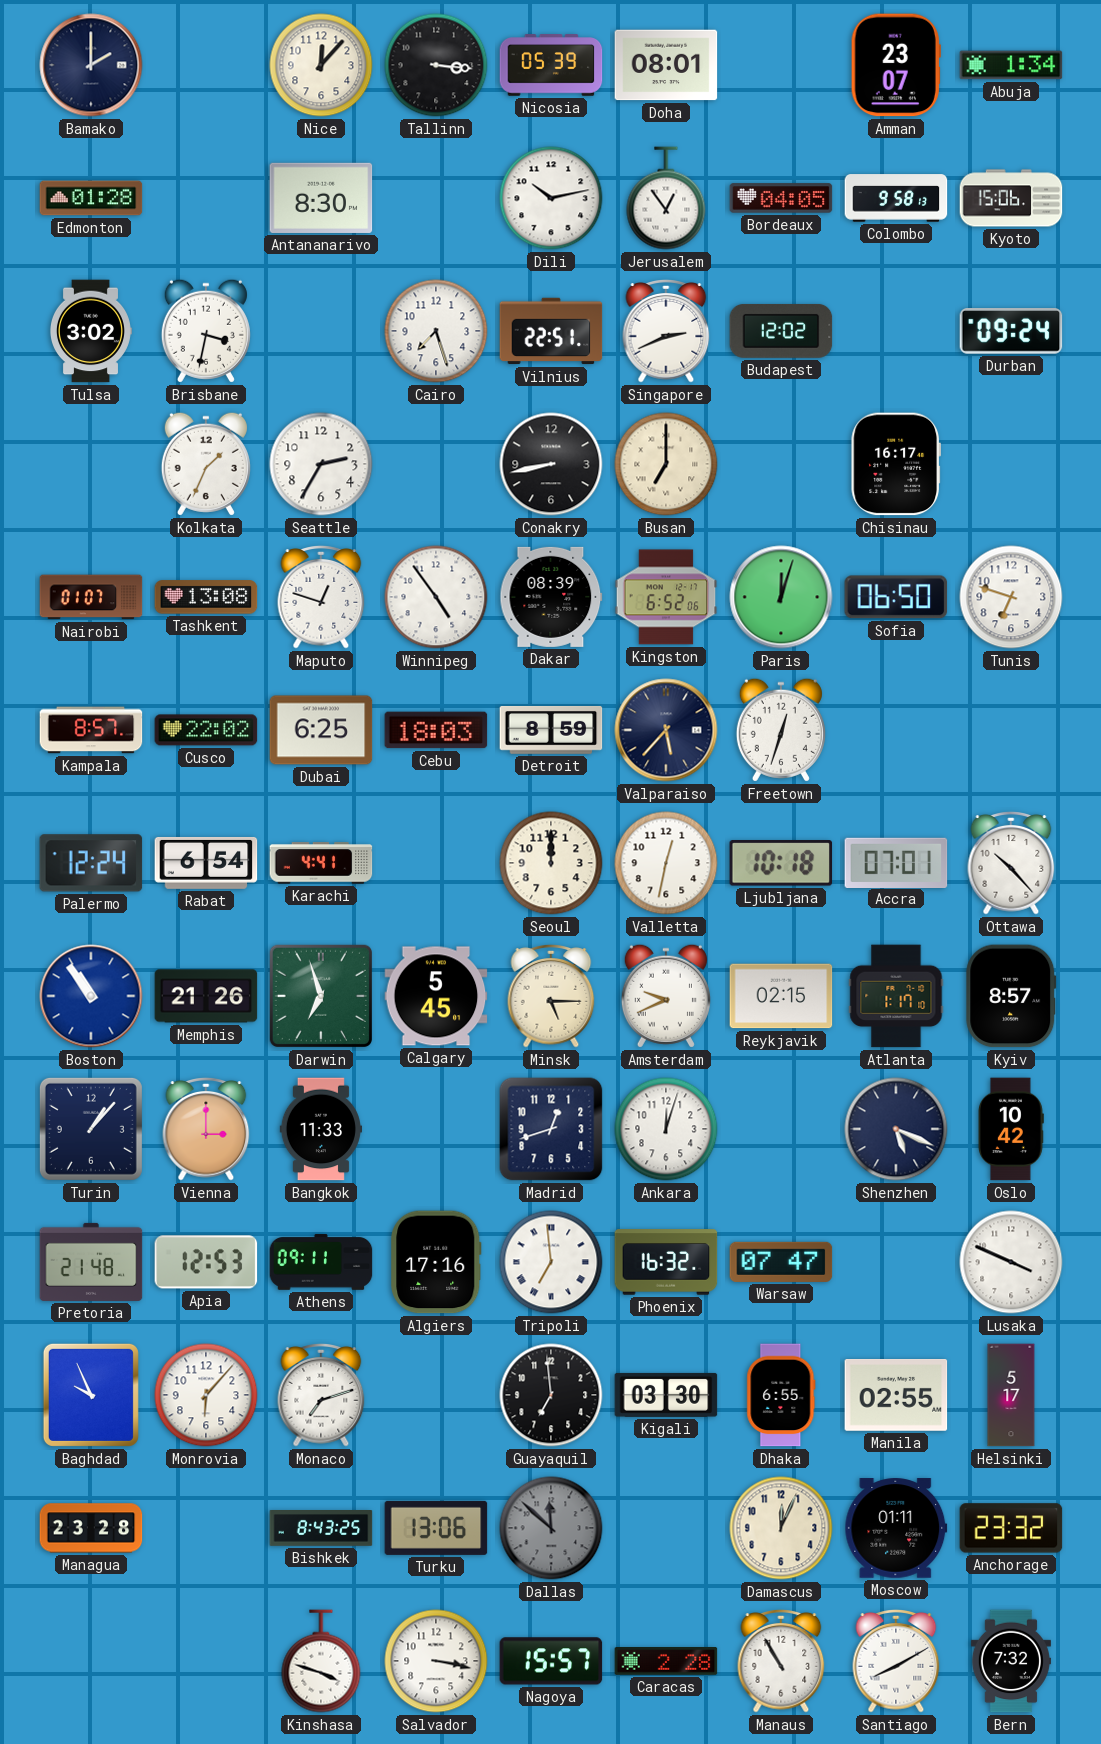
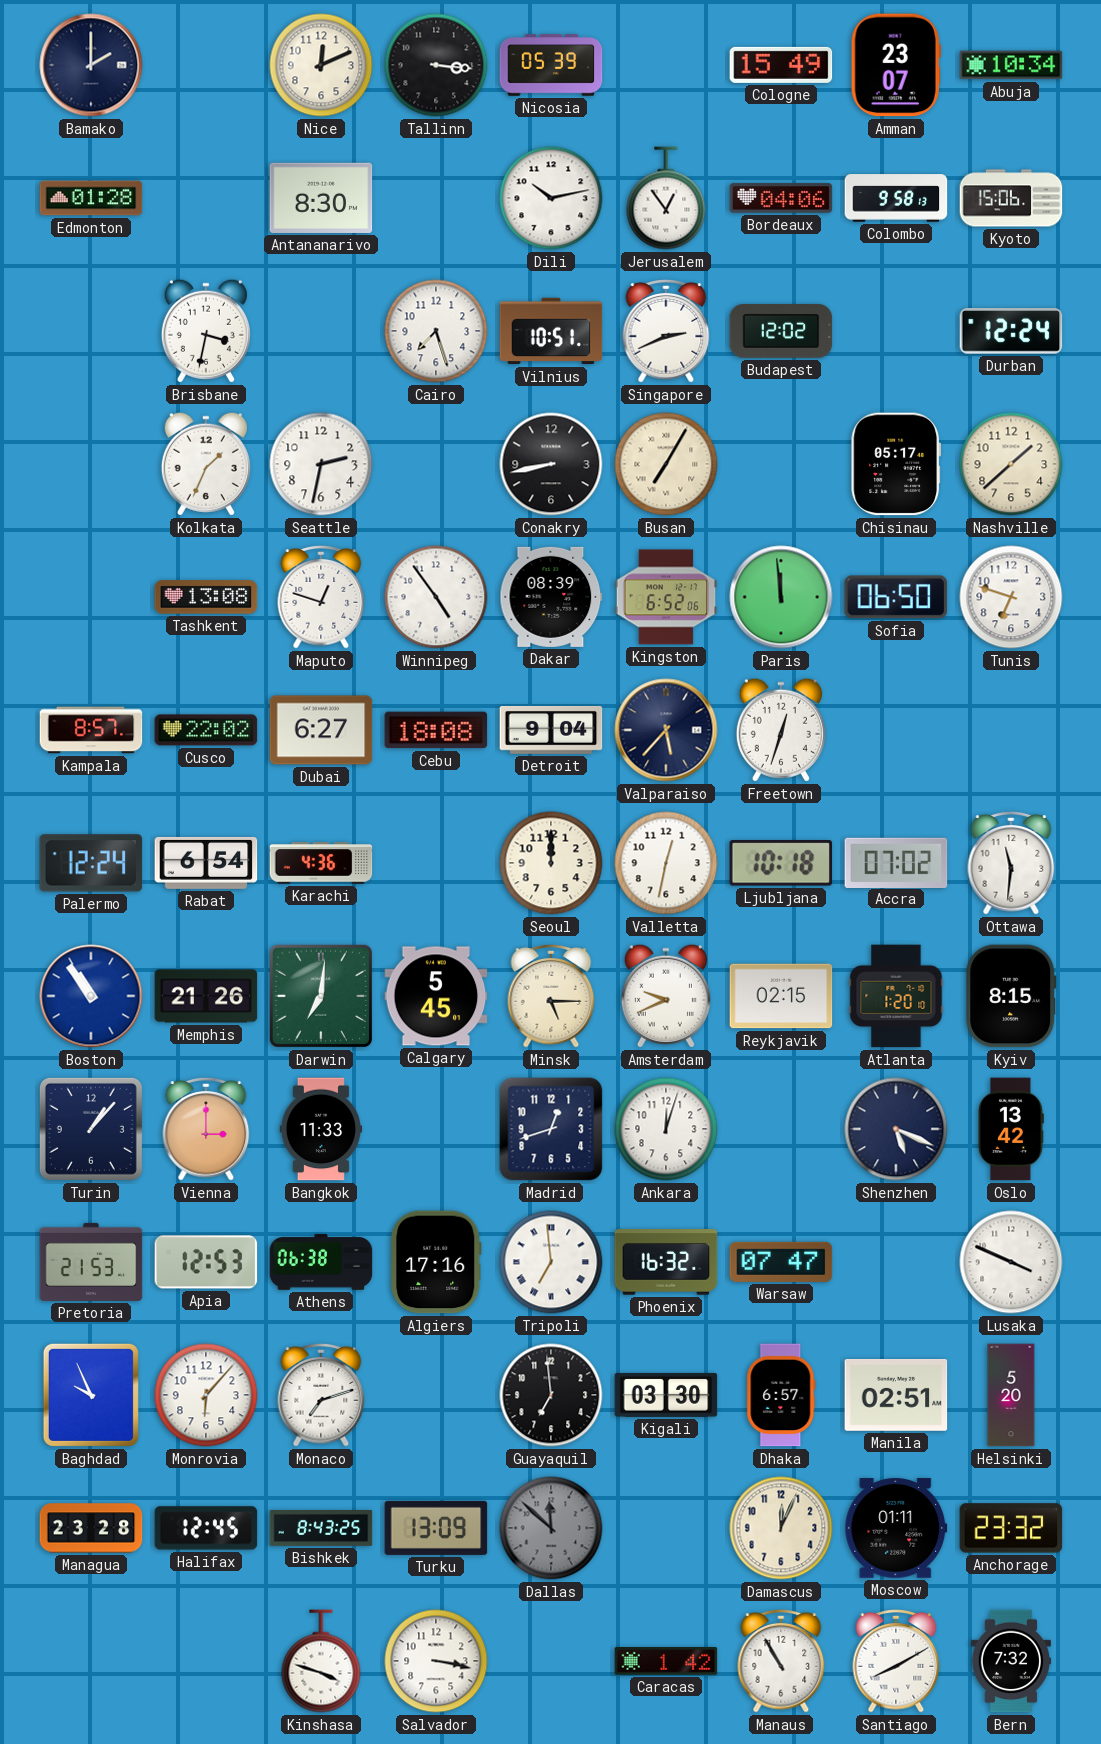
Nice: 12:07 -> 12:11
Doha: 08:01 -> none
Cologne: none -> 15:49
Abuja: 1:34 -> 10:34
Bordeaux: 04:05 -> 04:06
Tulsa: 3:02 -> none
Vilnius: 22:51 -> 10:51
Durban: 09:24 -> 12:24
Seattle: 2:35 -> 2:32
Busan: 7:00 -> 7:05
Chisinau: 16:17 -> 05:17
Nashville: none -> 1:38
Nairobi: 01:07 -> none
Paris: 12:03 -> 11:59
Dubai: 6:25 -> 6:27
Cebu: 18:03 -> 18:08
Detroit: 8:59 -> 9:04
Karachi: 4:41 -> 4:36
Accra: 07:01 -> 07:02
Ottawa: 10:23 -> 11:31
Darwin: 6:57 -> 7:01
Atlanta: 1:17 -> 1:20
Kyiv: 8:57 -> 8:15
Oslo: 10:42 -> 13:42
Pretoria: 21:48 -> 21:53
Athens: 09:11 -> 06:38
Dhaka: 6:55 -> 6:57
Manila: 02:55 -> 02:51
Helsinki: 5:17 -> 5:20
Halifax: none -> 12:45
Turku: 13:06 -> 13:09
Nagoya: 15:57 -> none
Caracas: 2:28 -> 1:42
